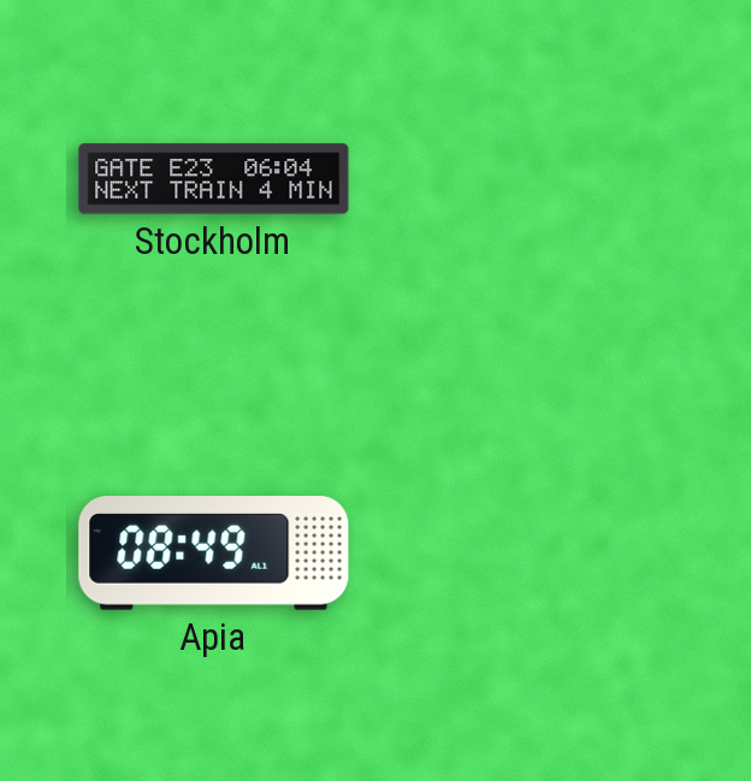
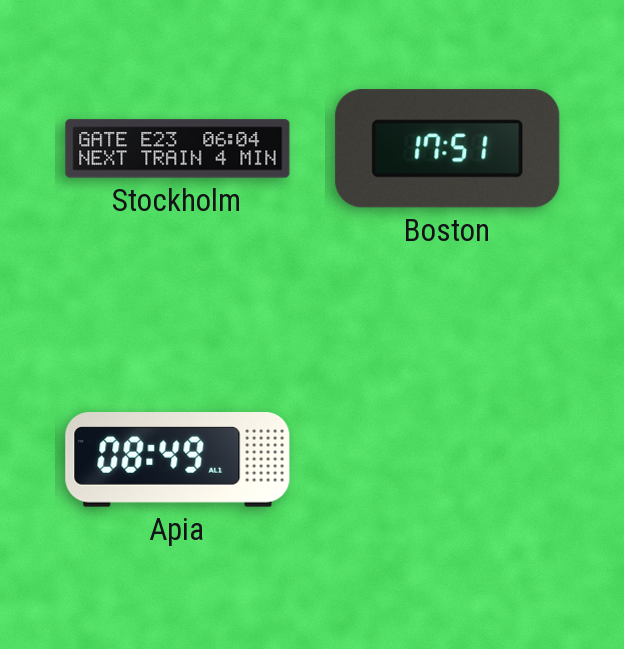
Boston: none -> 17:51
